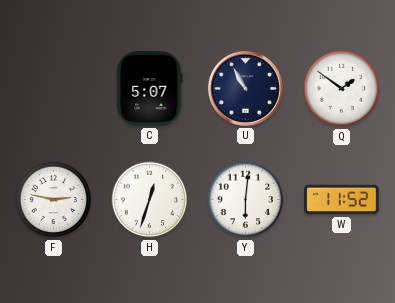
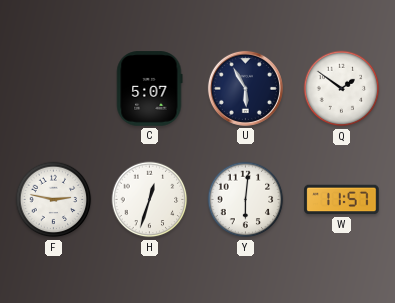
U: 10:55 -> 5:55
W: 11:52 -> 11:57
